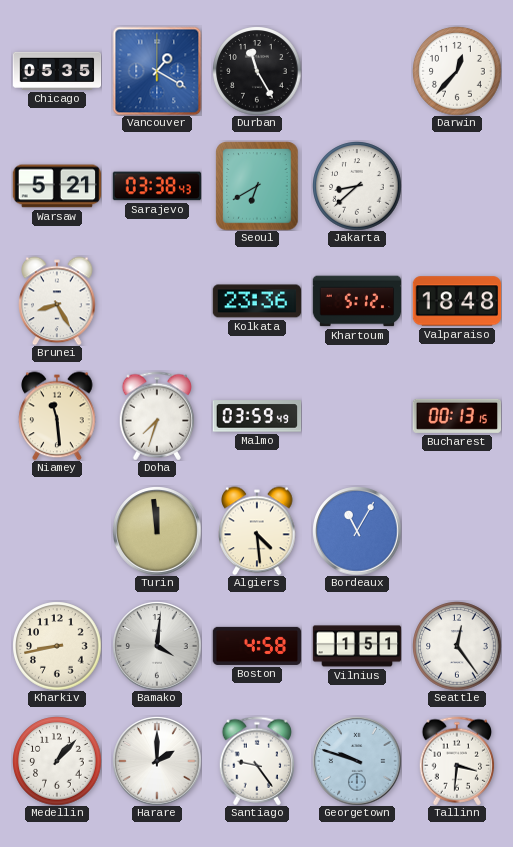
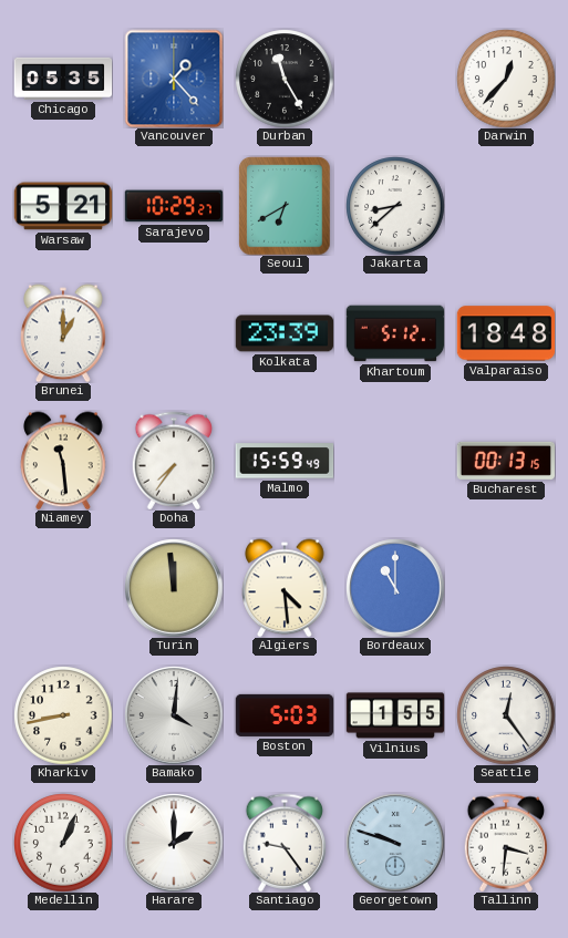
Vancouver: 1:20 -> 1:23
Sarajevo: 03:38 -> 10:29
Brunei: 8:25 -> 1:00
Kolkata: 23:36 -> 23:39
Doha: 7:33 -> 7:36
Malmo: 03:59 -> 15:59
Bordeaux: 11:05 -> 11:00
Boston: 4:58 -> 5:03
Vilnius: 1:51 -> 1:55
Medellin: 1:07 -> 1:04
